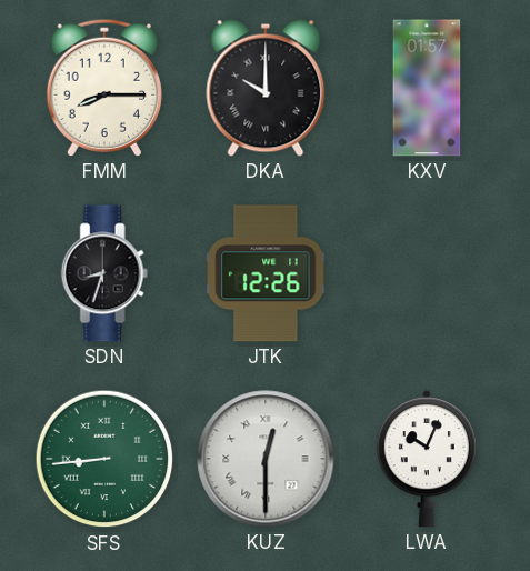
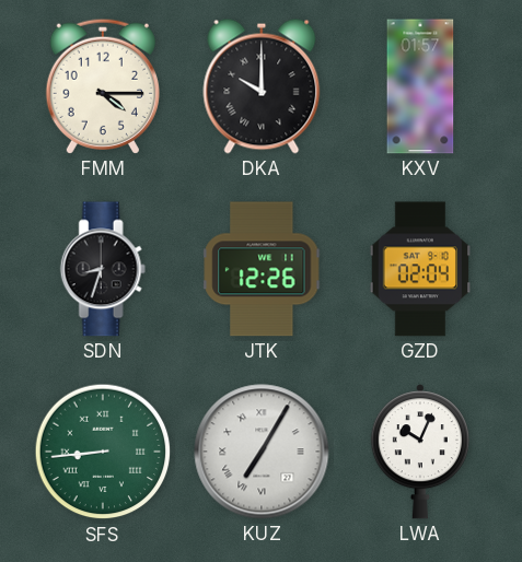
FMM: 8:15 -> 4:15
GZD: none -> 02:04
KUZ: 12:30 -> 7:05
